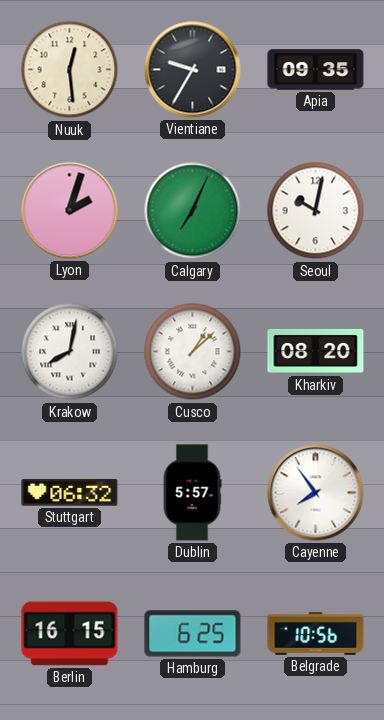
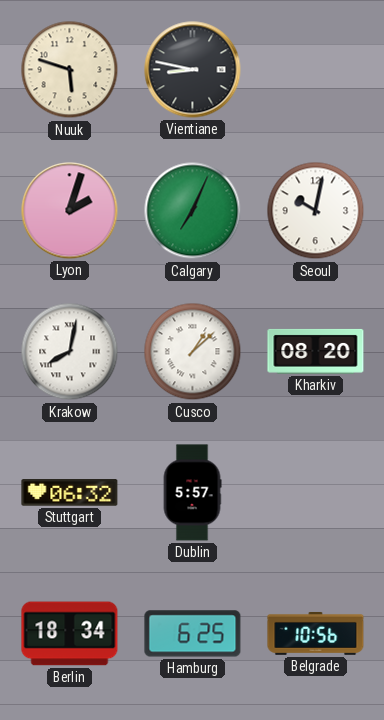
Nuuk: 12:29 -> 5:48
Vientiane: 9:35 -> 8:47
Apia: 09:35 -> none
Cayenne: 7:54 -> none
Berlin: 16:15 -> 18:34
